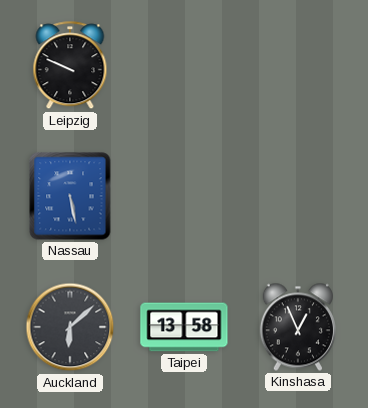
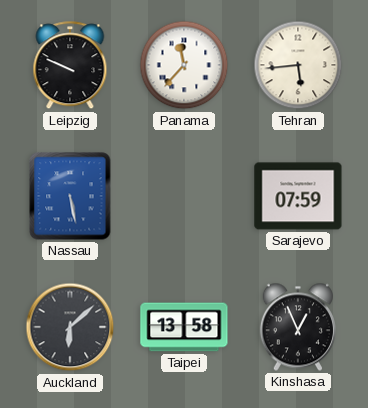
Panama: none -> 11:37
Tehran: none -> 5:44
Sarajevo: none -> 07:59
